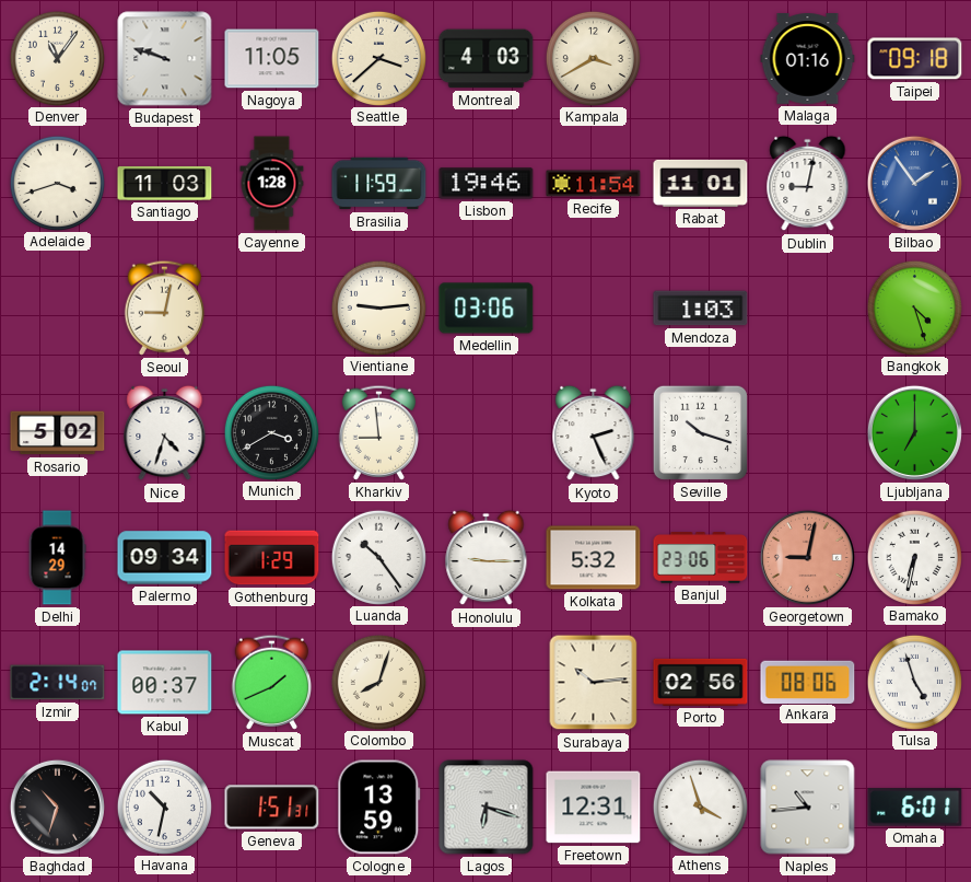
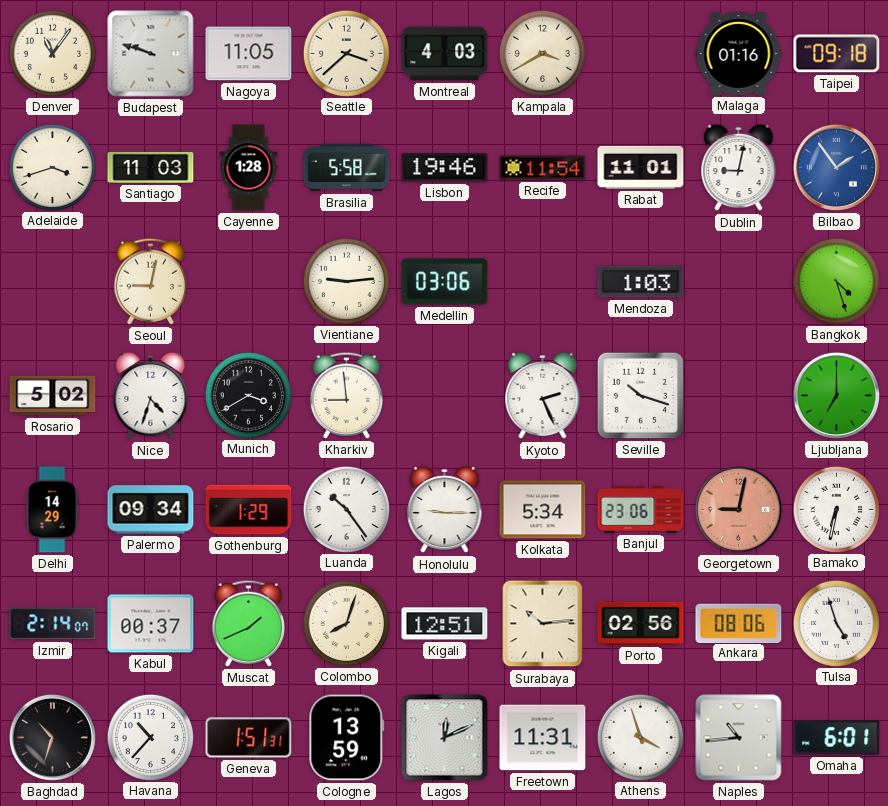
Brasilia: 11:59 -> 5:58
Kolkata: 5:32 -> 5:34
Kigali: none -> 12:51
Havana: 10:32 -> 10:37
Lagos: 6:18 -> 12:11
Freetown: 12:31 -> 11:31
